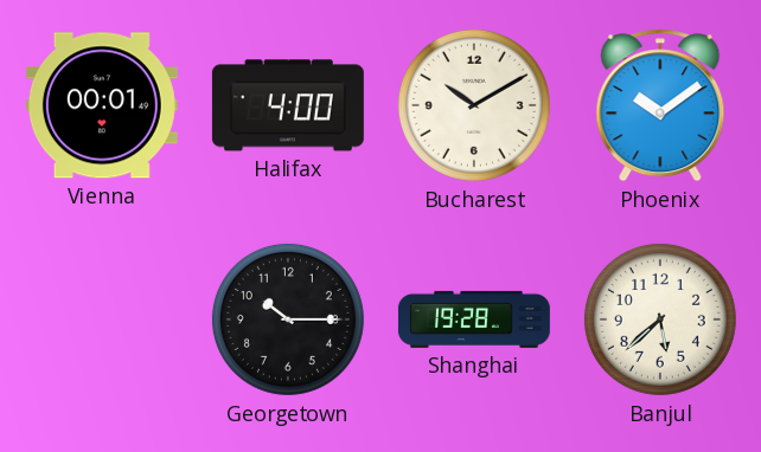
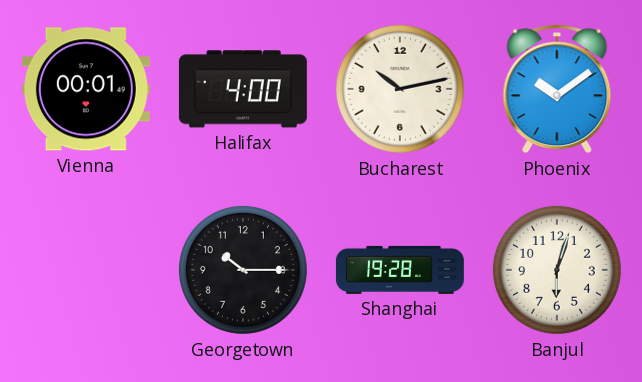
Bucharest: 10:10 -> 10:13
Banjul: 5:38 -> 6:03
